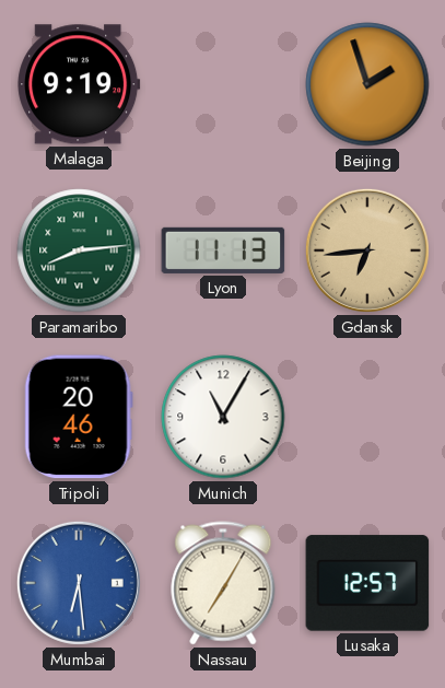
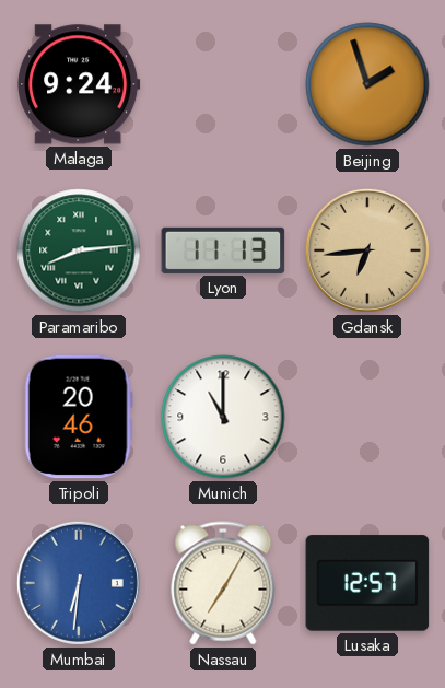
Malaga: 9:19 -> 9:24
Munich: 11:05 -> 11:00
Mumbai: 6:29 -> 6:31
